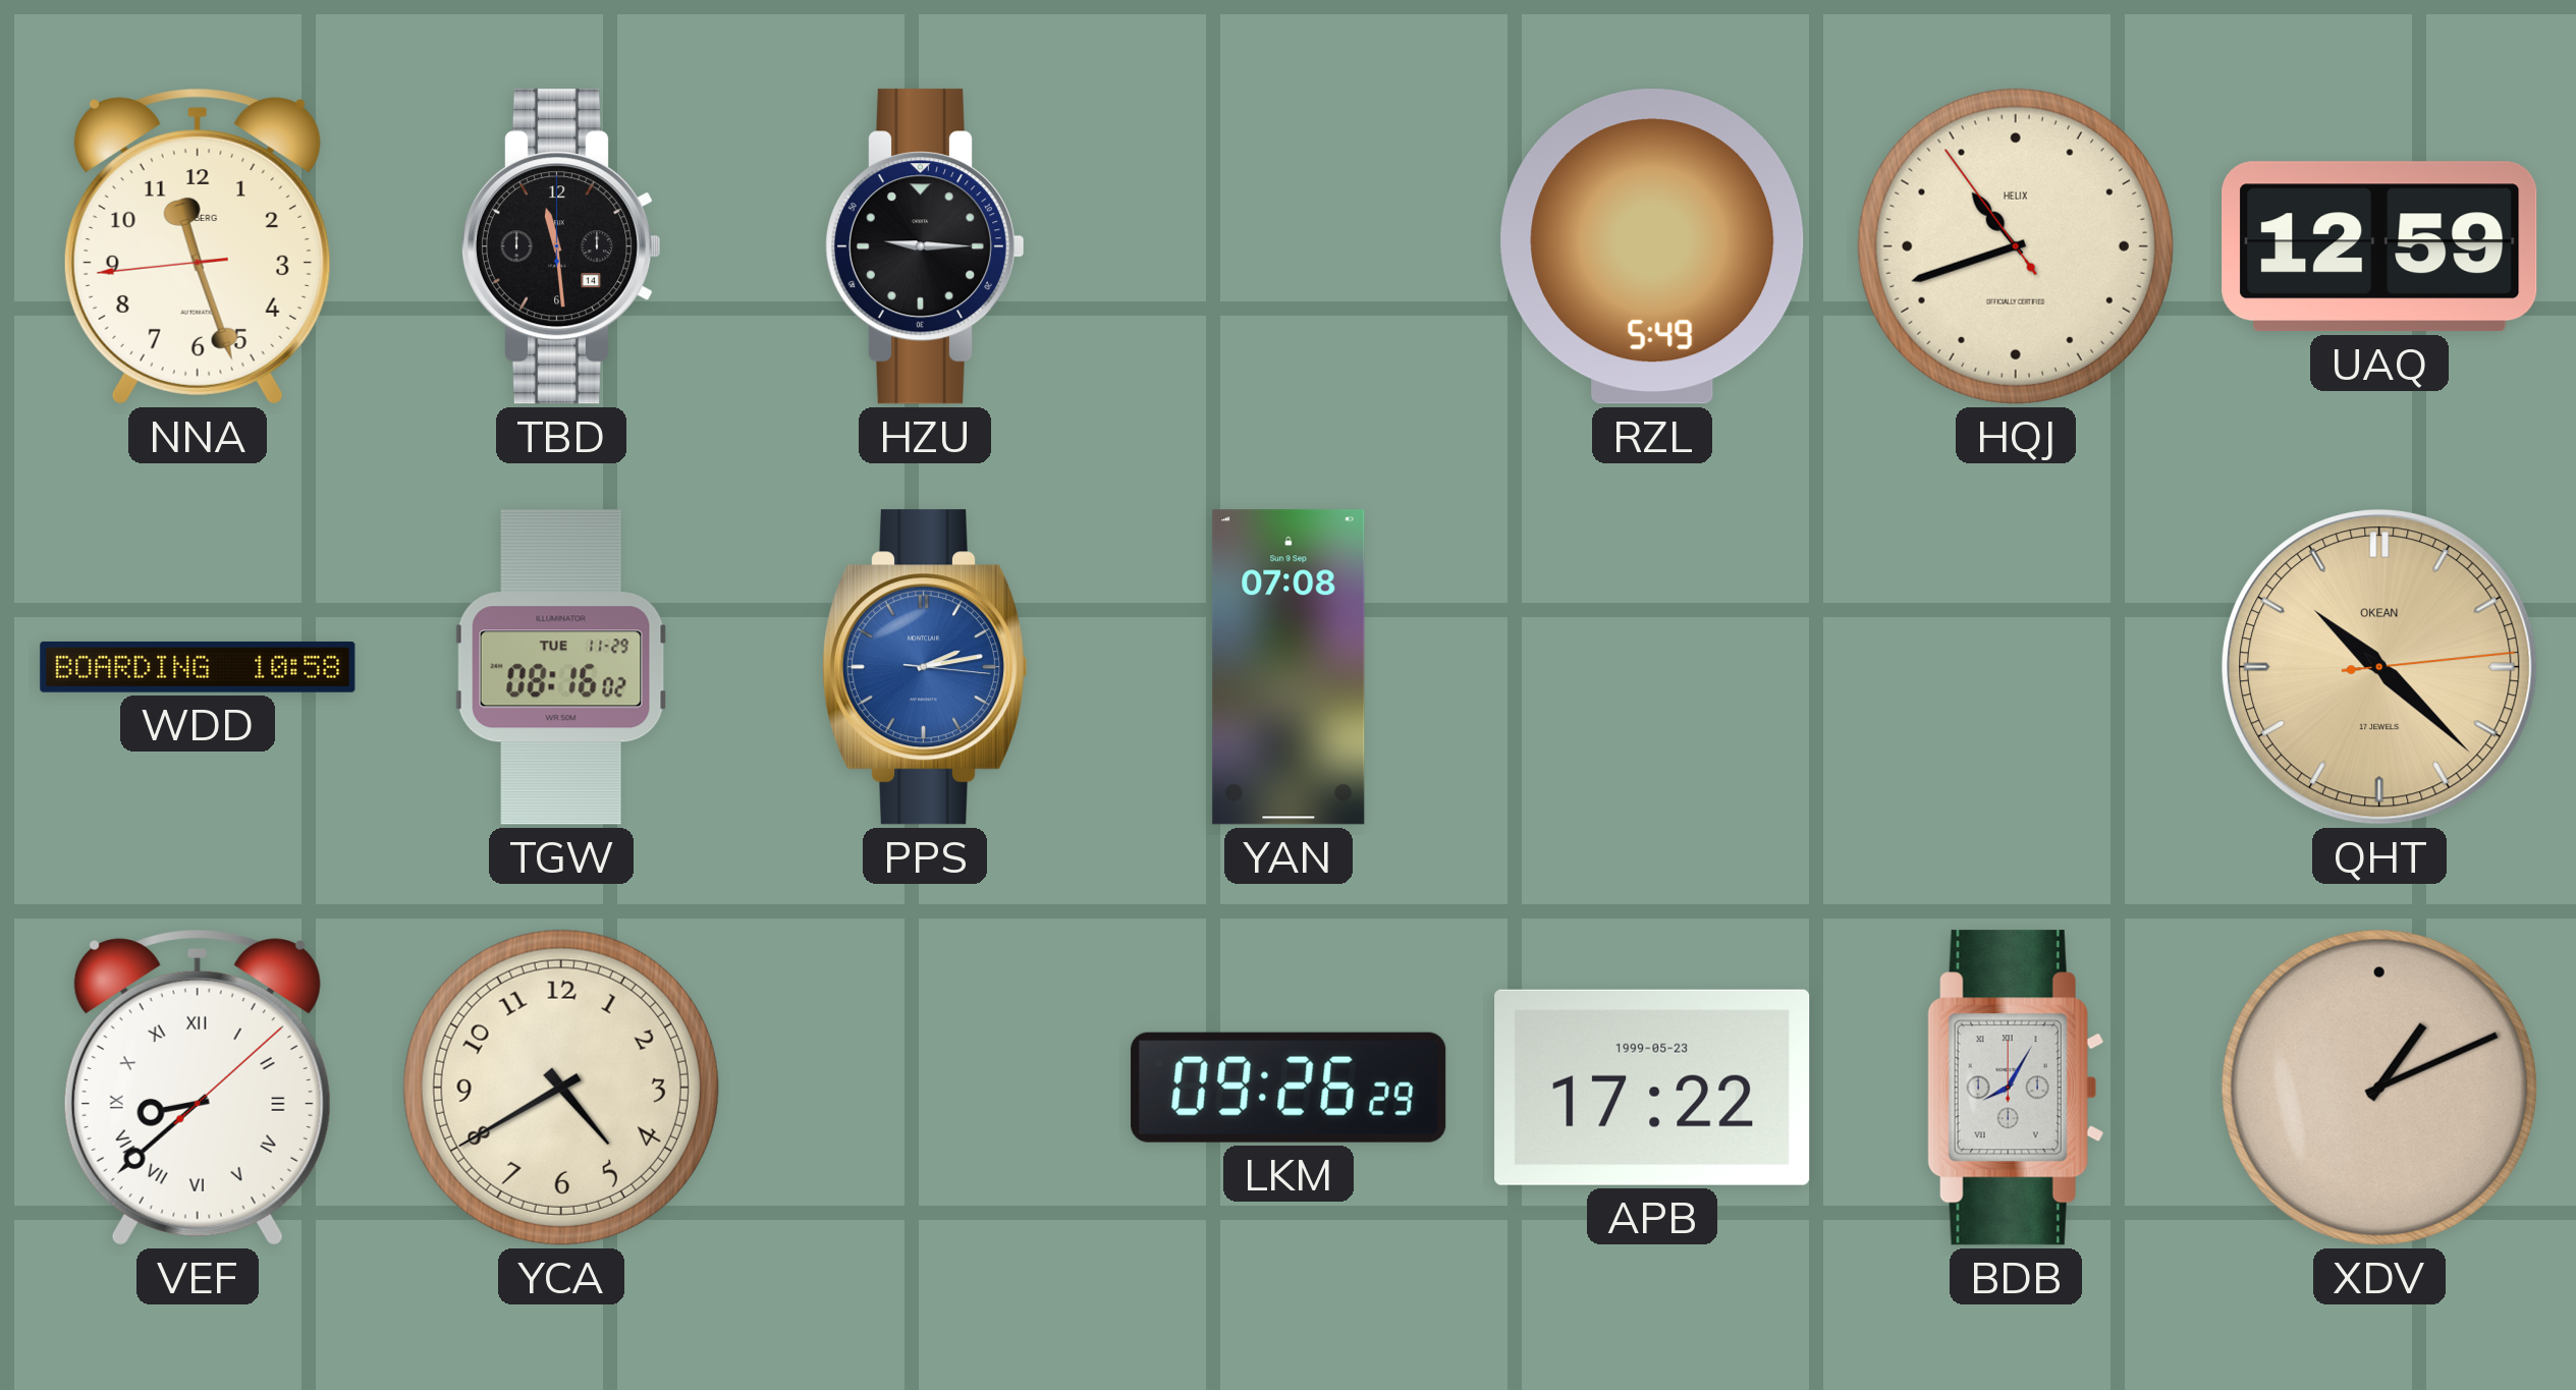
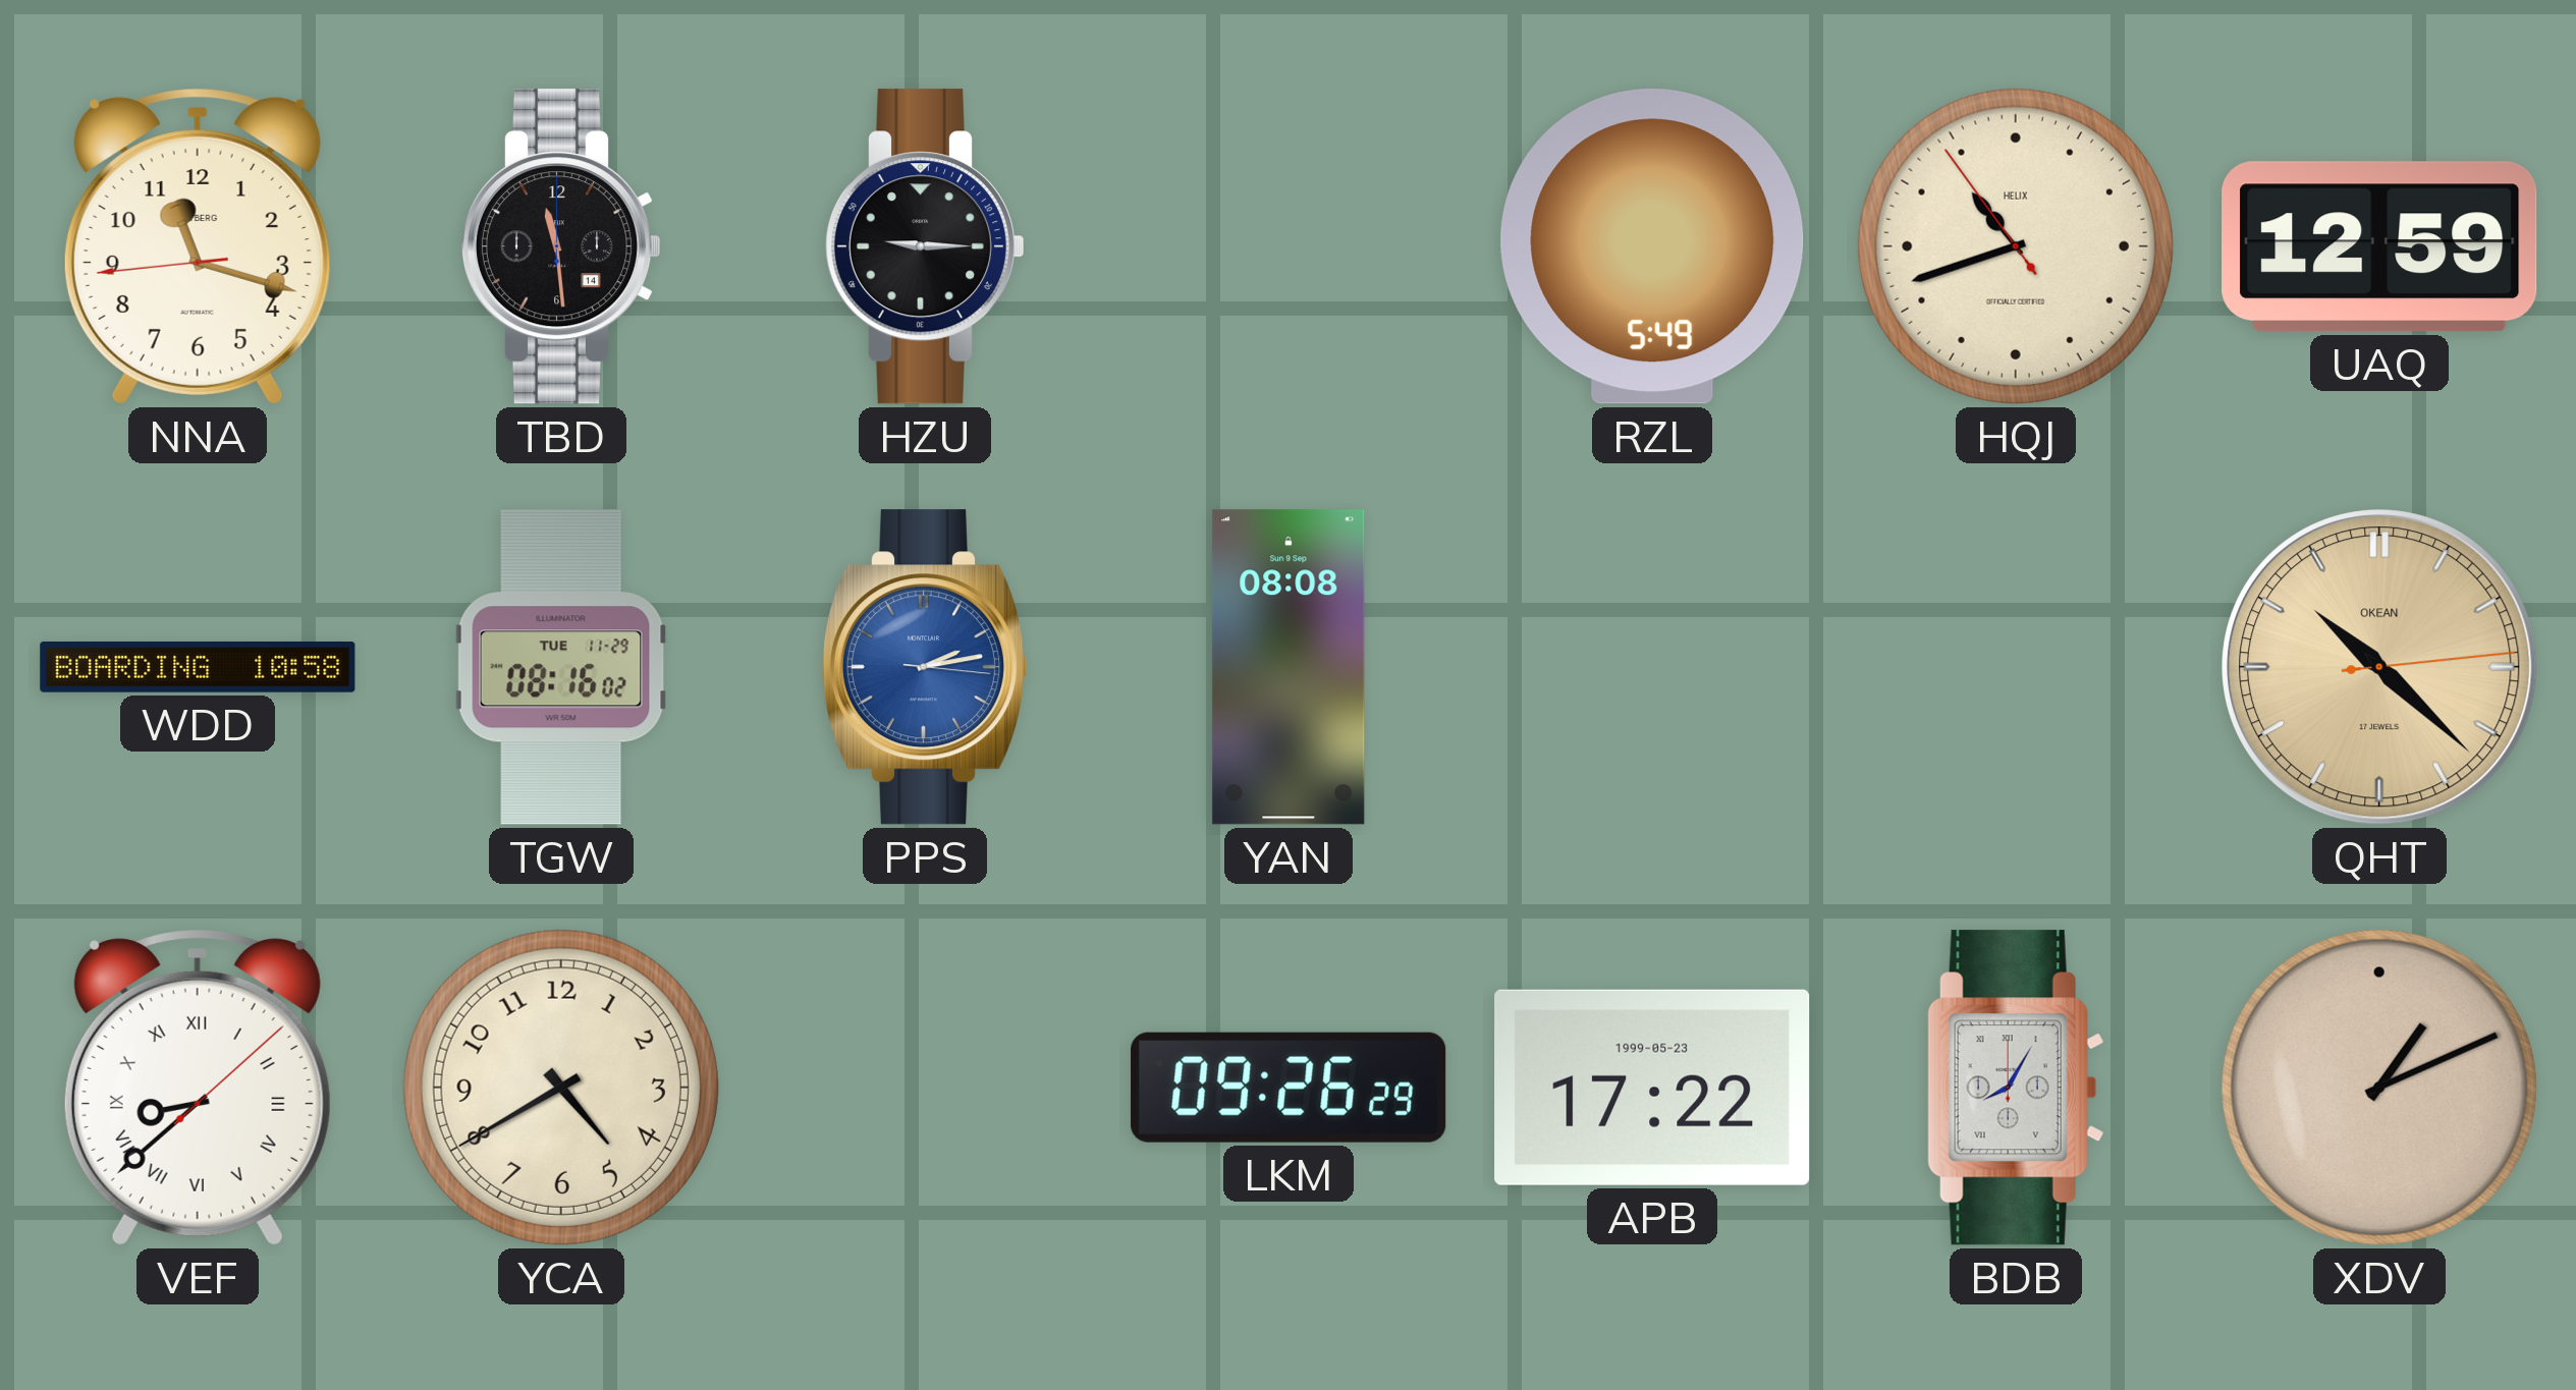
NNA: 11:26 -> 11:17
YAN: 07:08 -> 08:08
